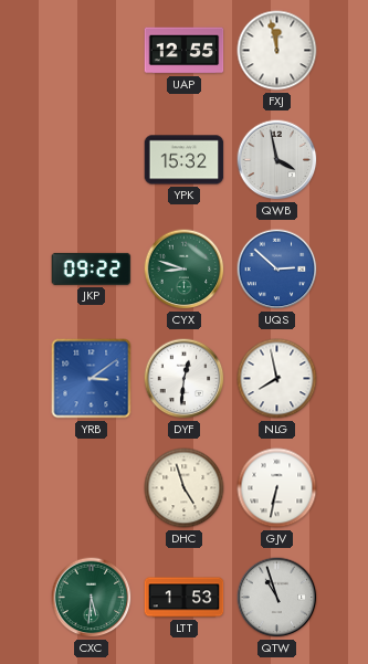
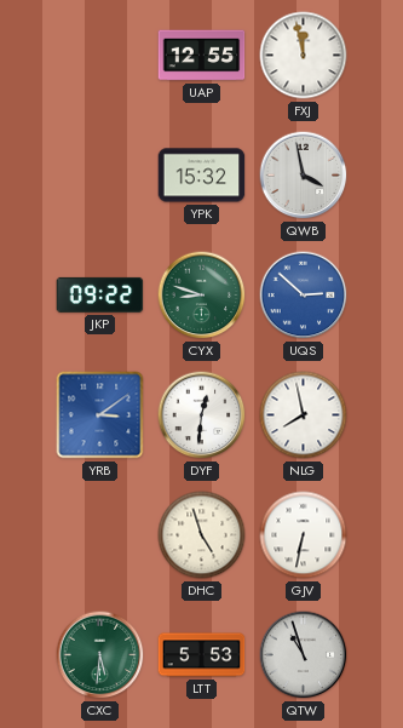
LTT: 1:53 -> 5:53
